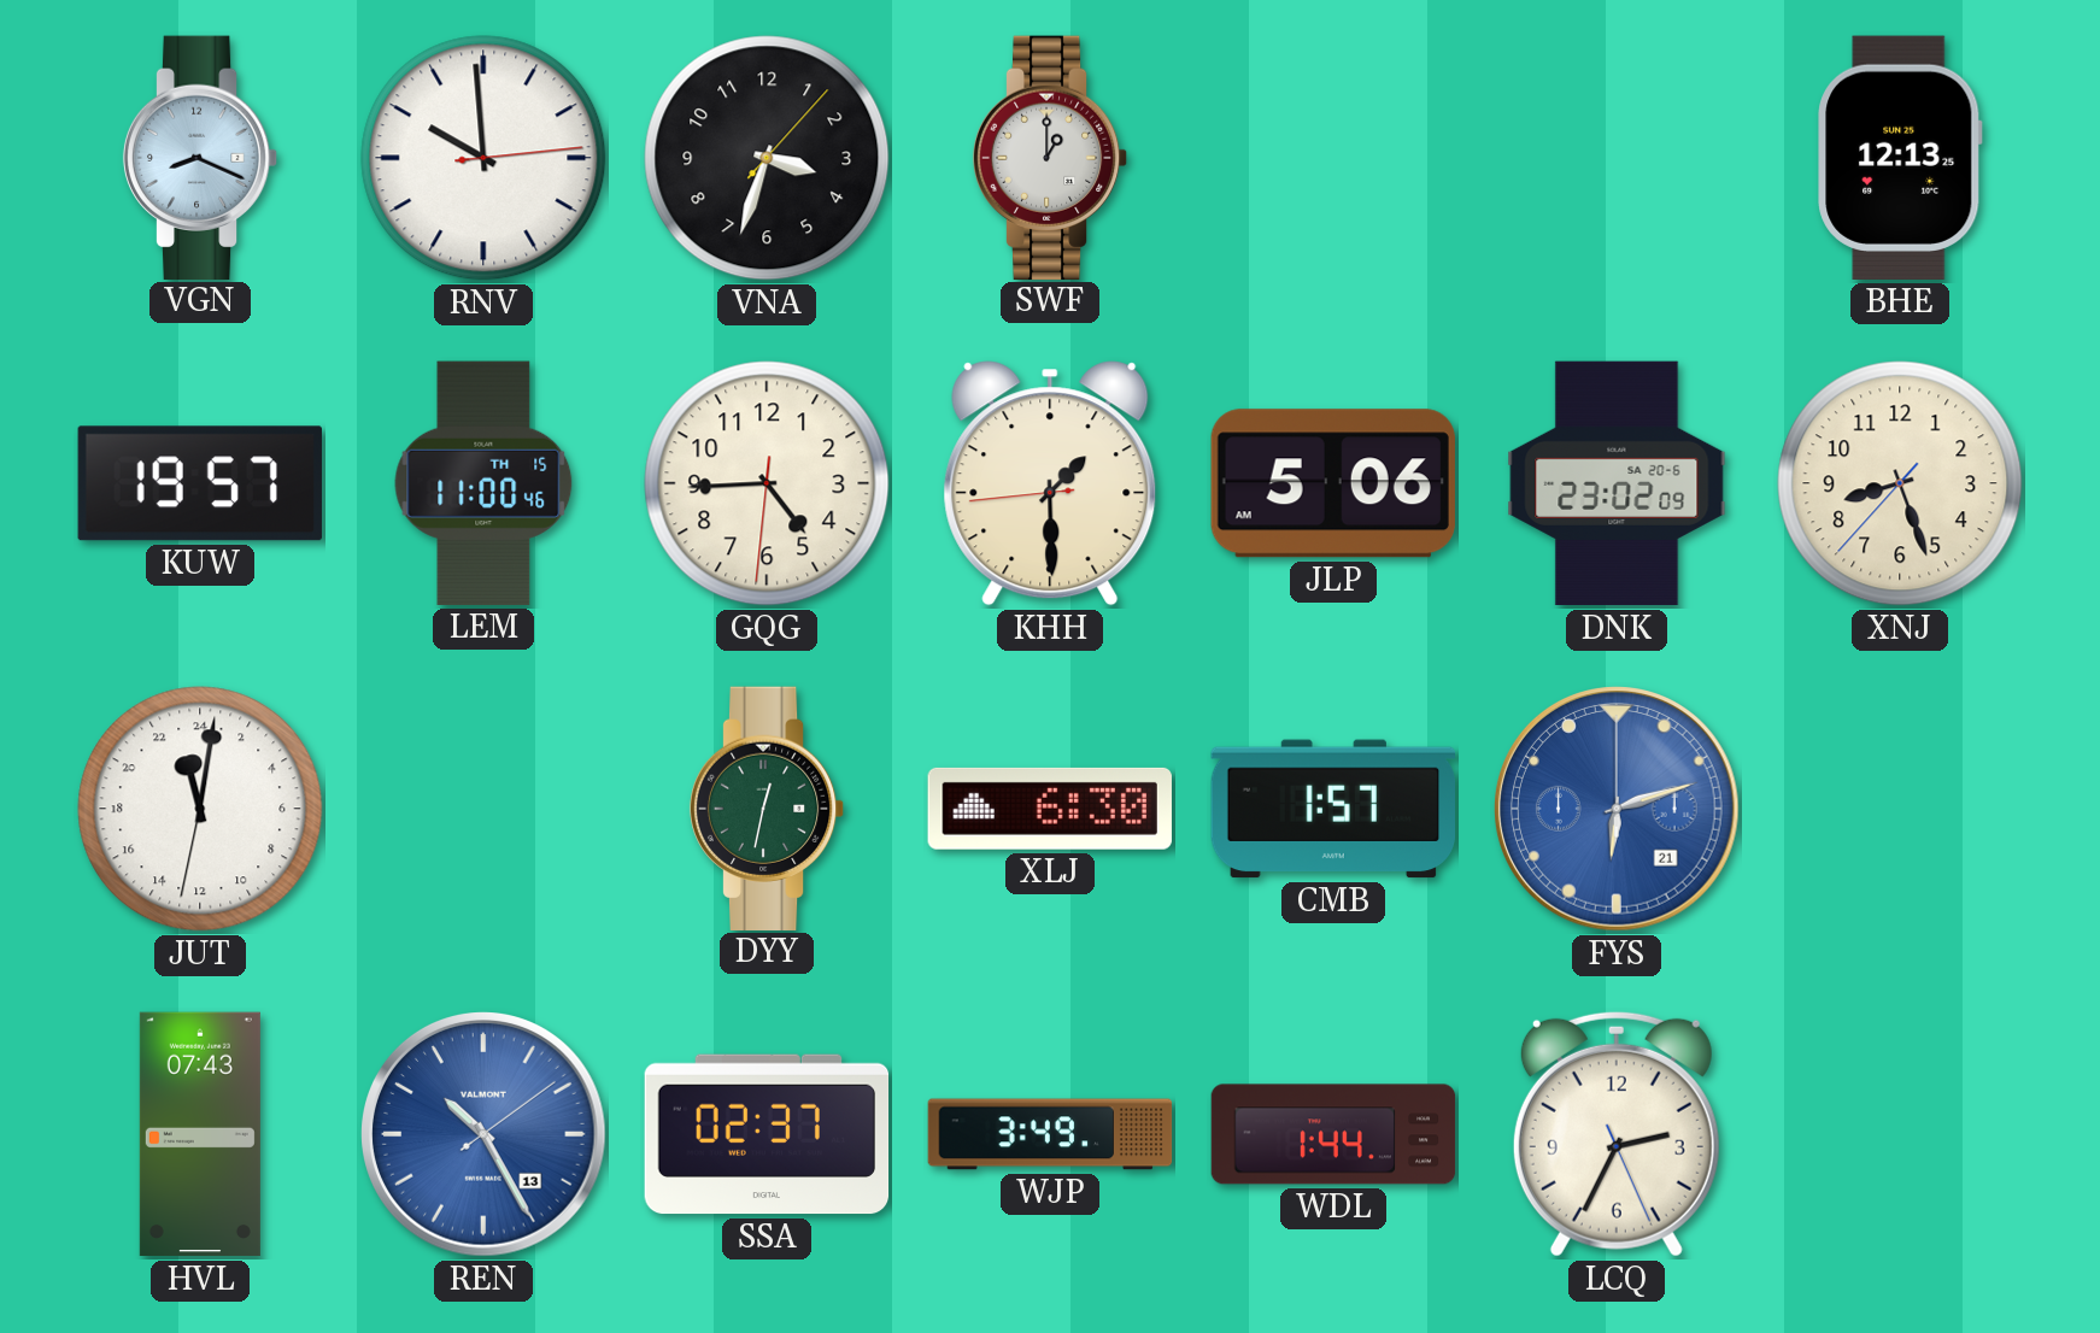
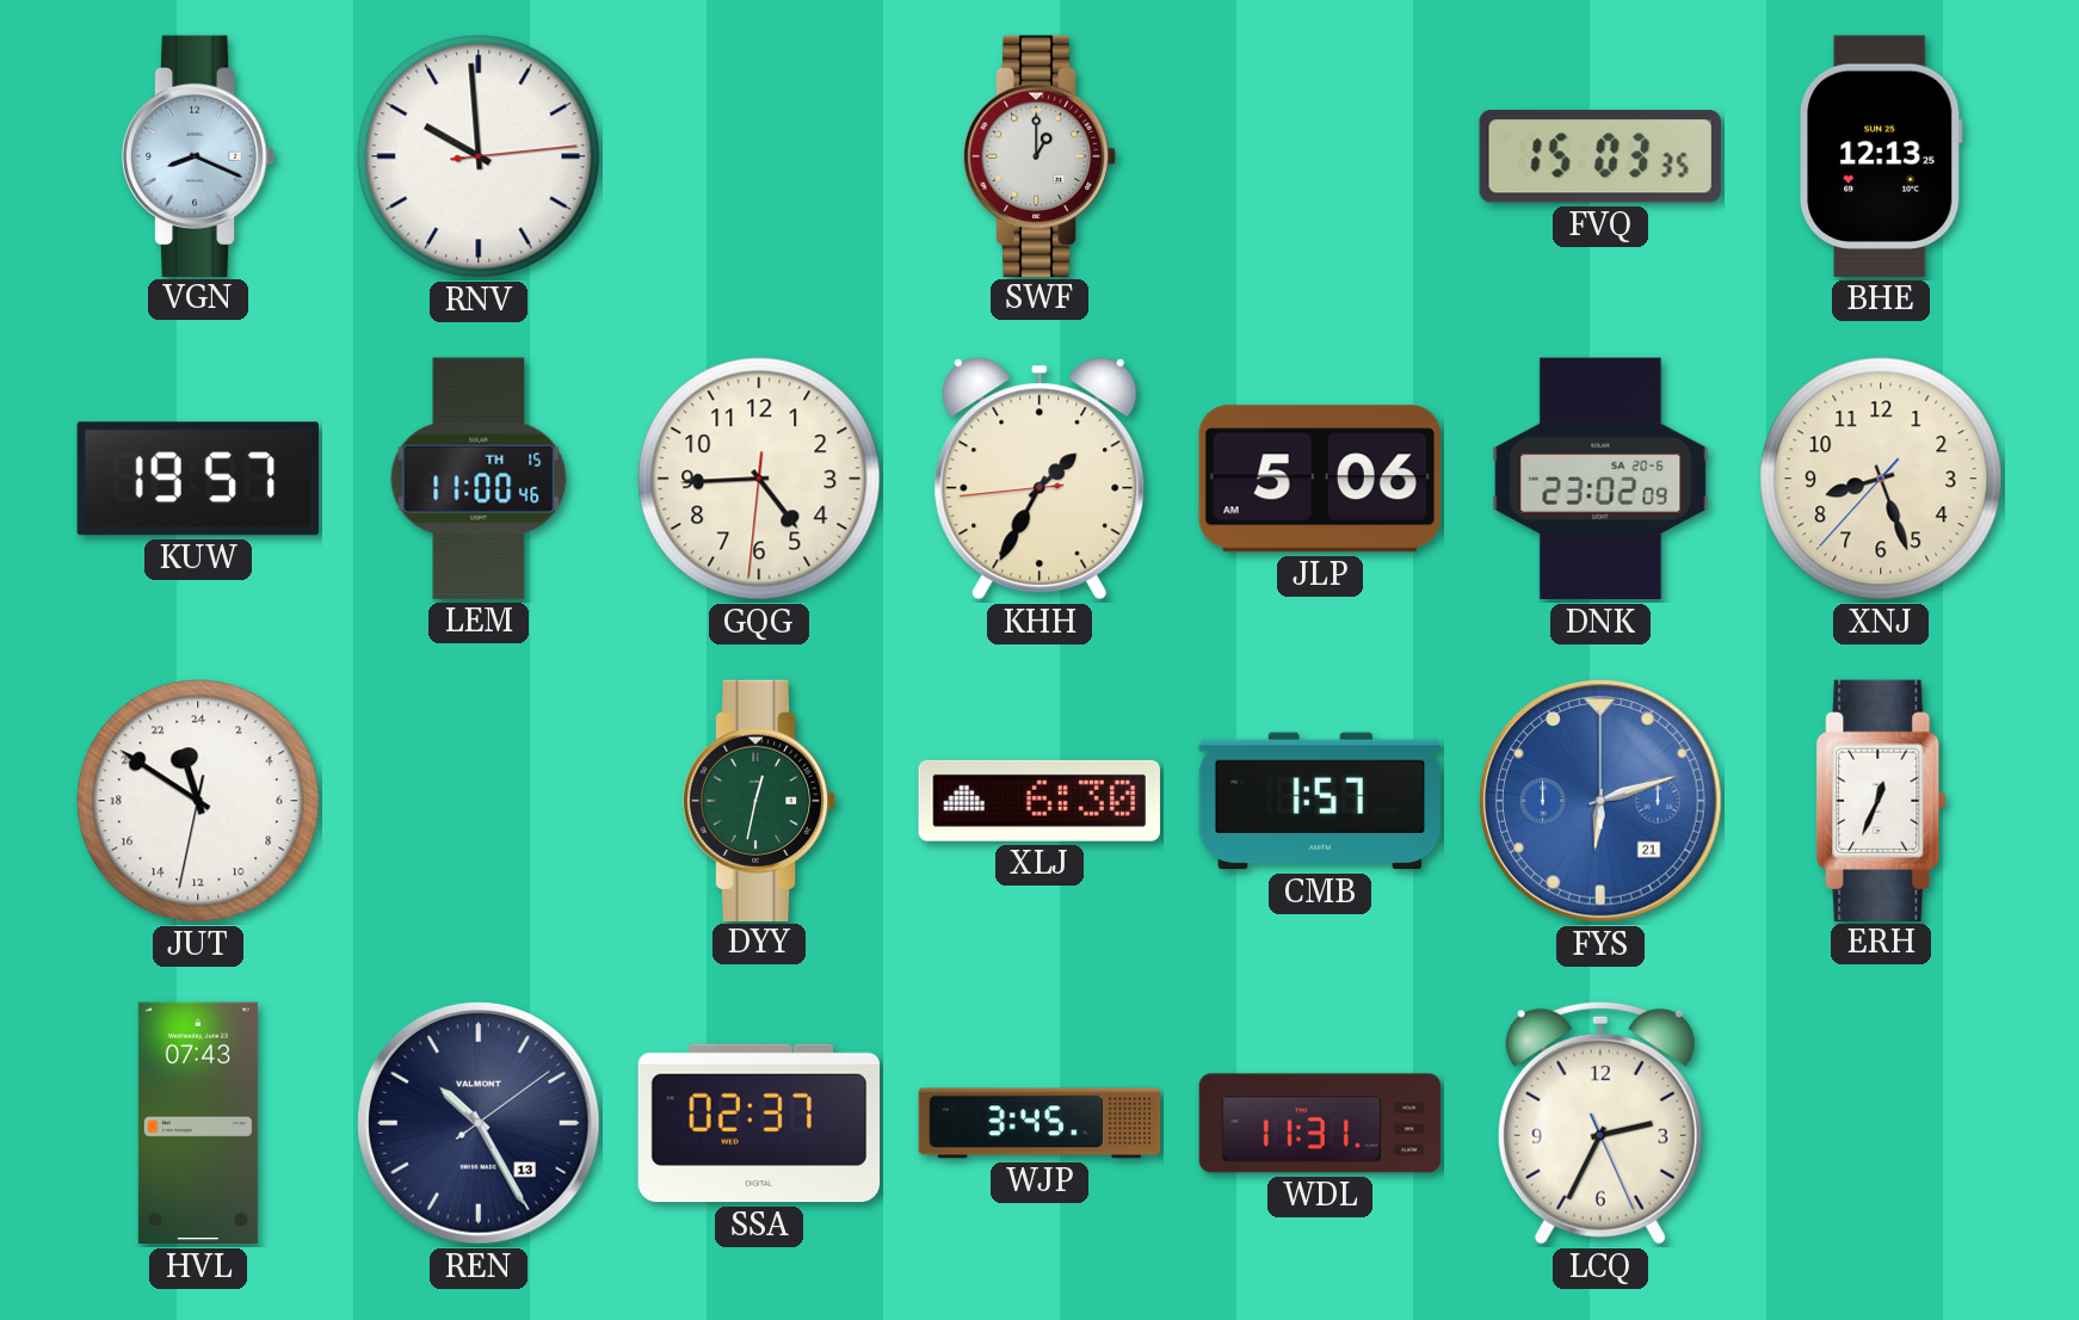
VNA: 3:33 -> none
FVQ: none -> 15:03
KHH: 1:29 -> 1:34
JUT: 23:01 -> 22:50
ERH: none -> 12:34
REN dial: blue -> navy
WJP: 3:49 -> 3:45
WDL: 1:44 -> 11:31
